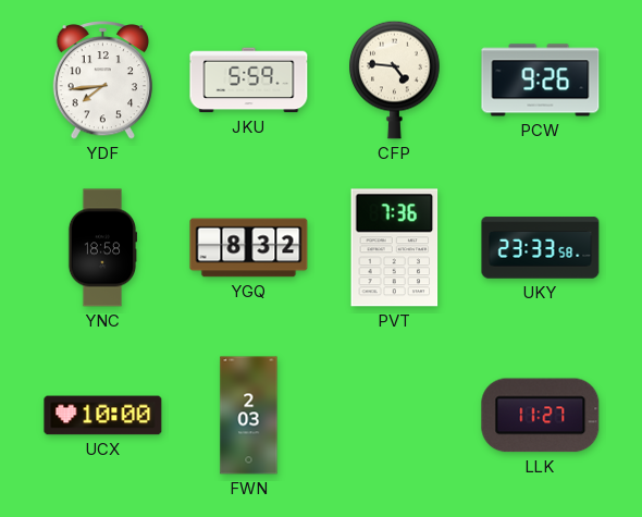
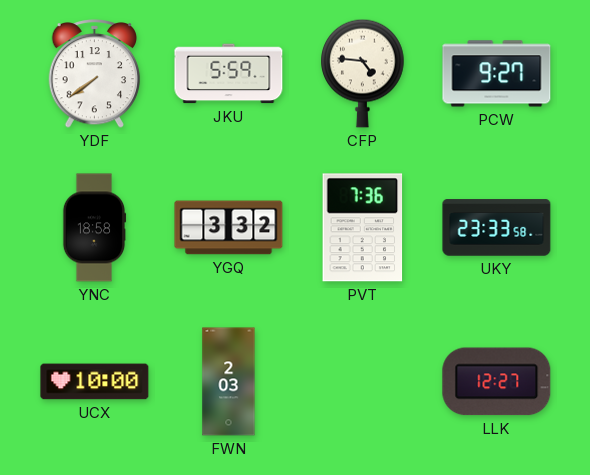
YDF: 7:44 -> 7:39
PCW: 9:26 -> 9:27
YGQ: 8:32 -> 3:32
LLK: 11:27 -> 12:27
